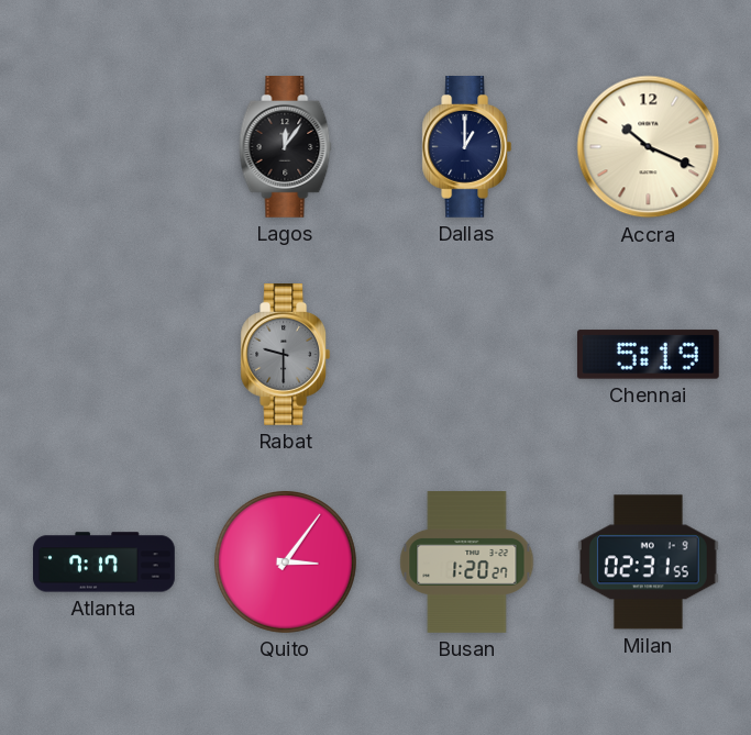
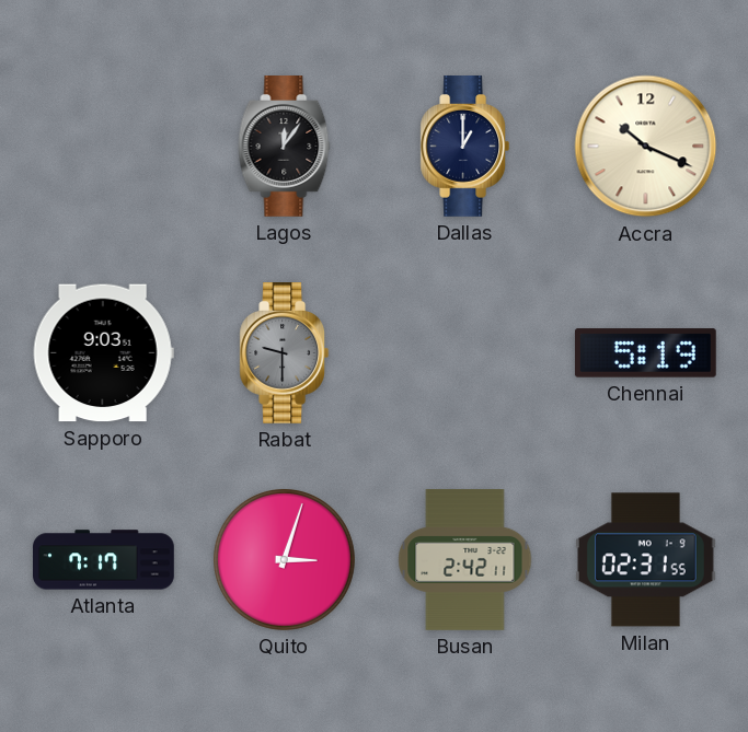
Sapporo: none -> 9:03
Quito: 3:06 -> 3:03
Busan: 1:20 -> 2:42
